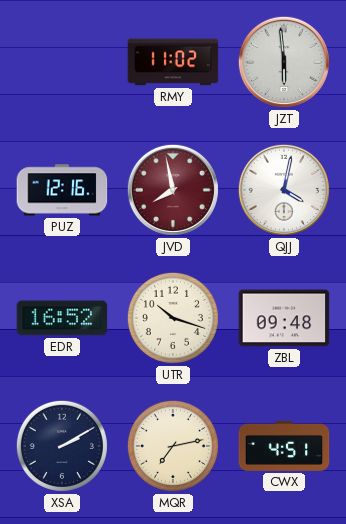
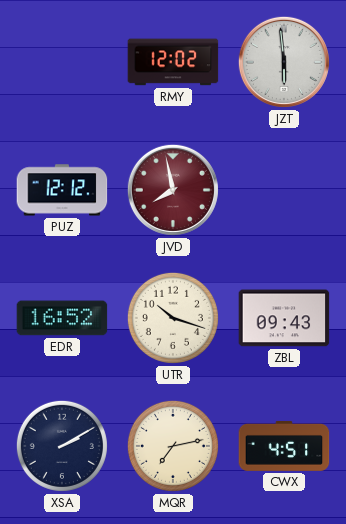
RMY: 11:02 -> 12:02
PUZ: 12:16 -> 12:12
QJJ: 4:02 -> none
ZBL: 09:48 -> 09:43
